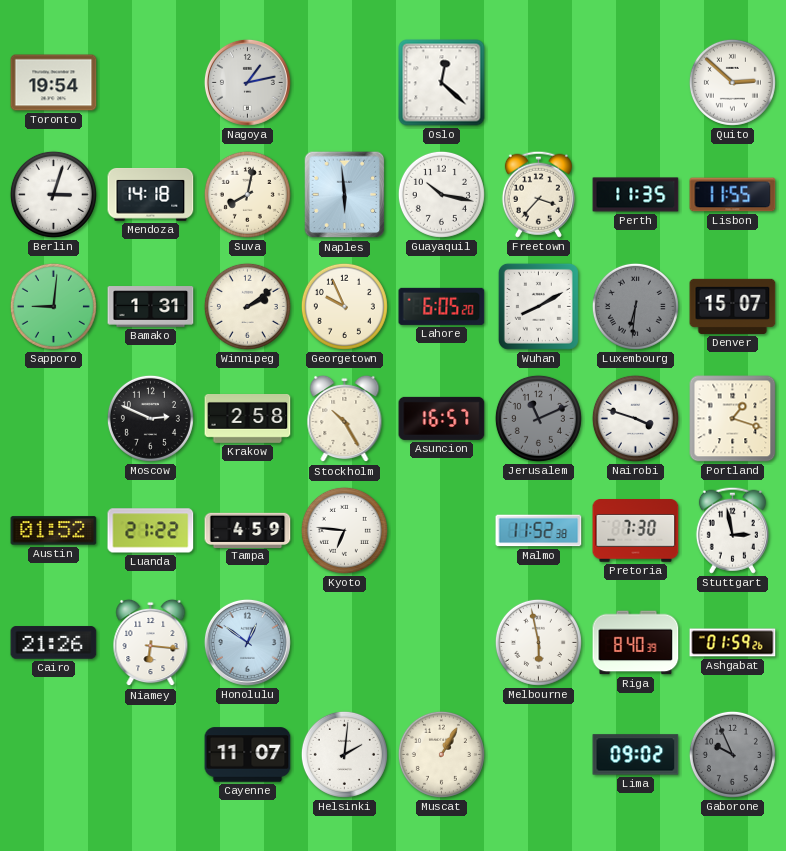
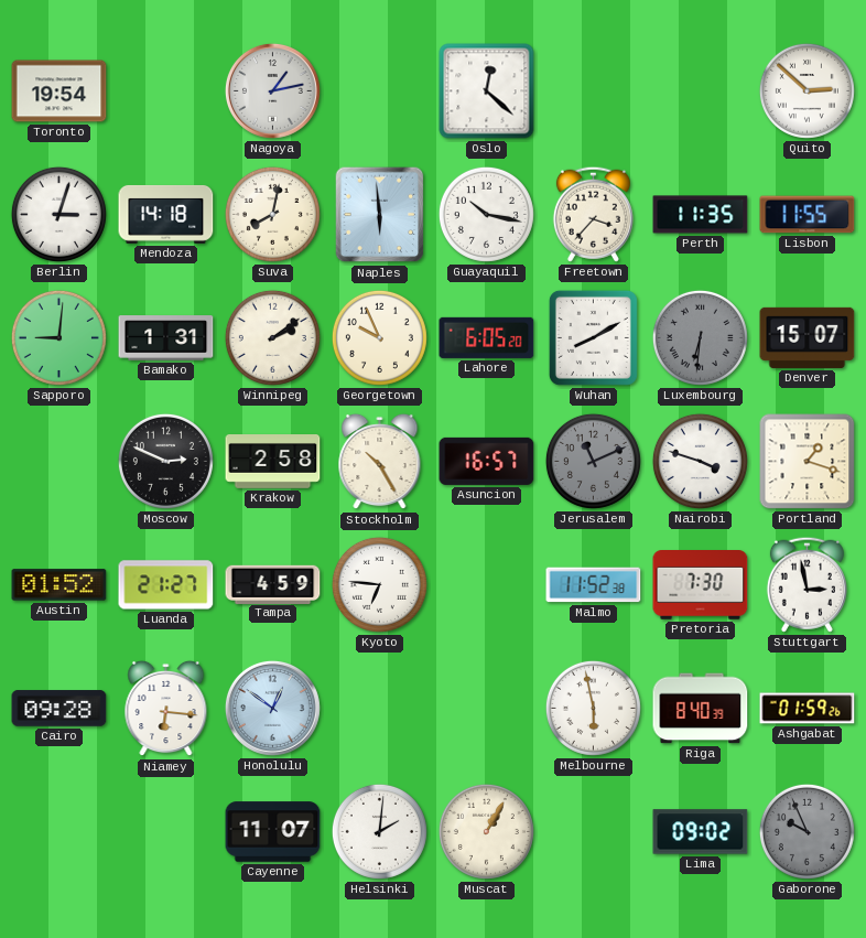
Luanda: 21:22 -> 21:27
Cairo: 21:26 -> 09:28
